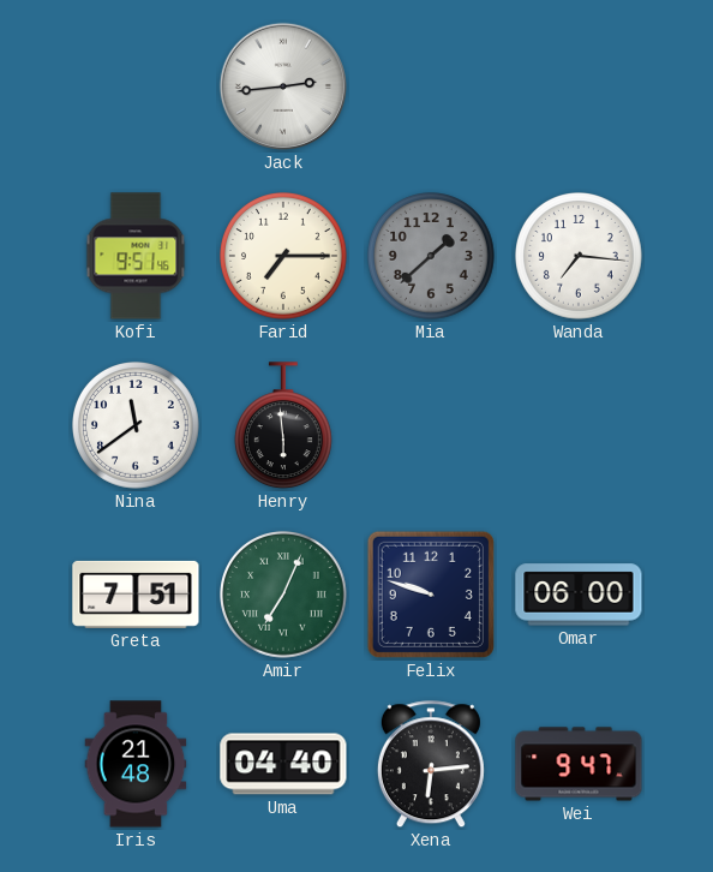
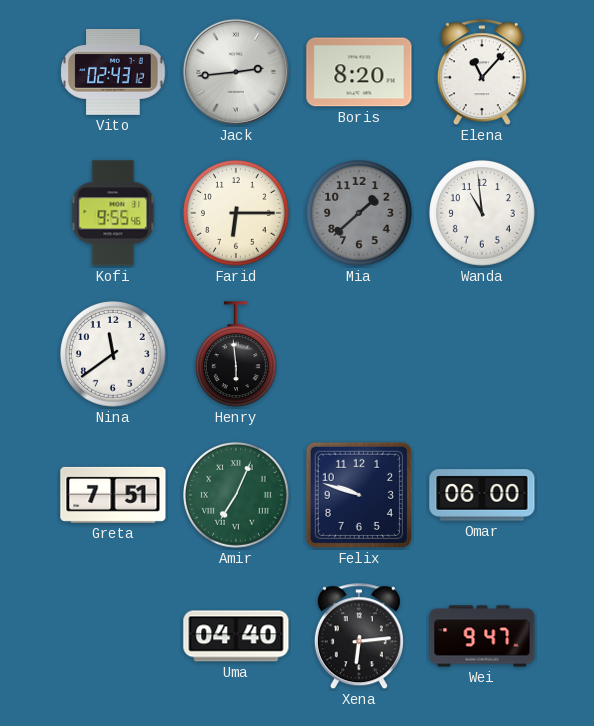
Vito: none -> 02:43
Boris: none -> 8:20
Elena: none -> 11:07
Kofi: 9:51 -> 9:55
Farid: 7:15 -> 6:15
Wanda: 7:16 -> 10:59
Iris: 21:48 -> none
